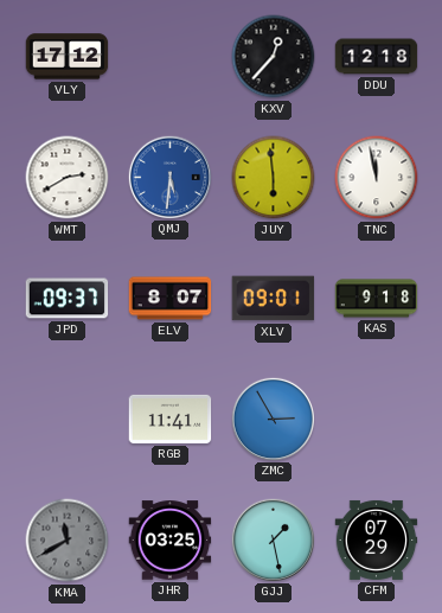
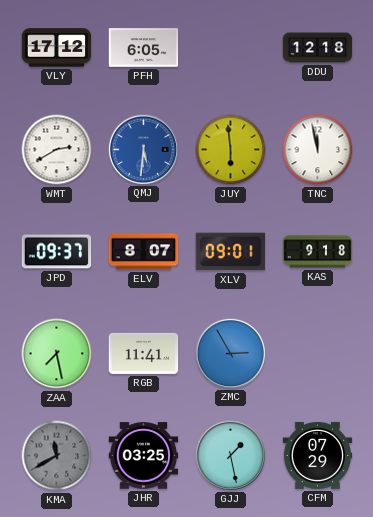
PFH: none -> 6:05
KXV: 12:37 -> none
ZAA: none -> 7:28
